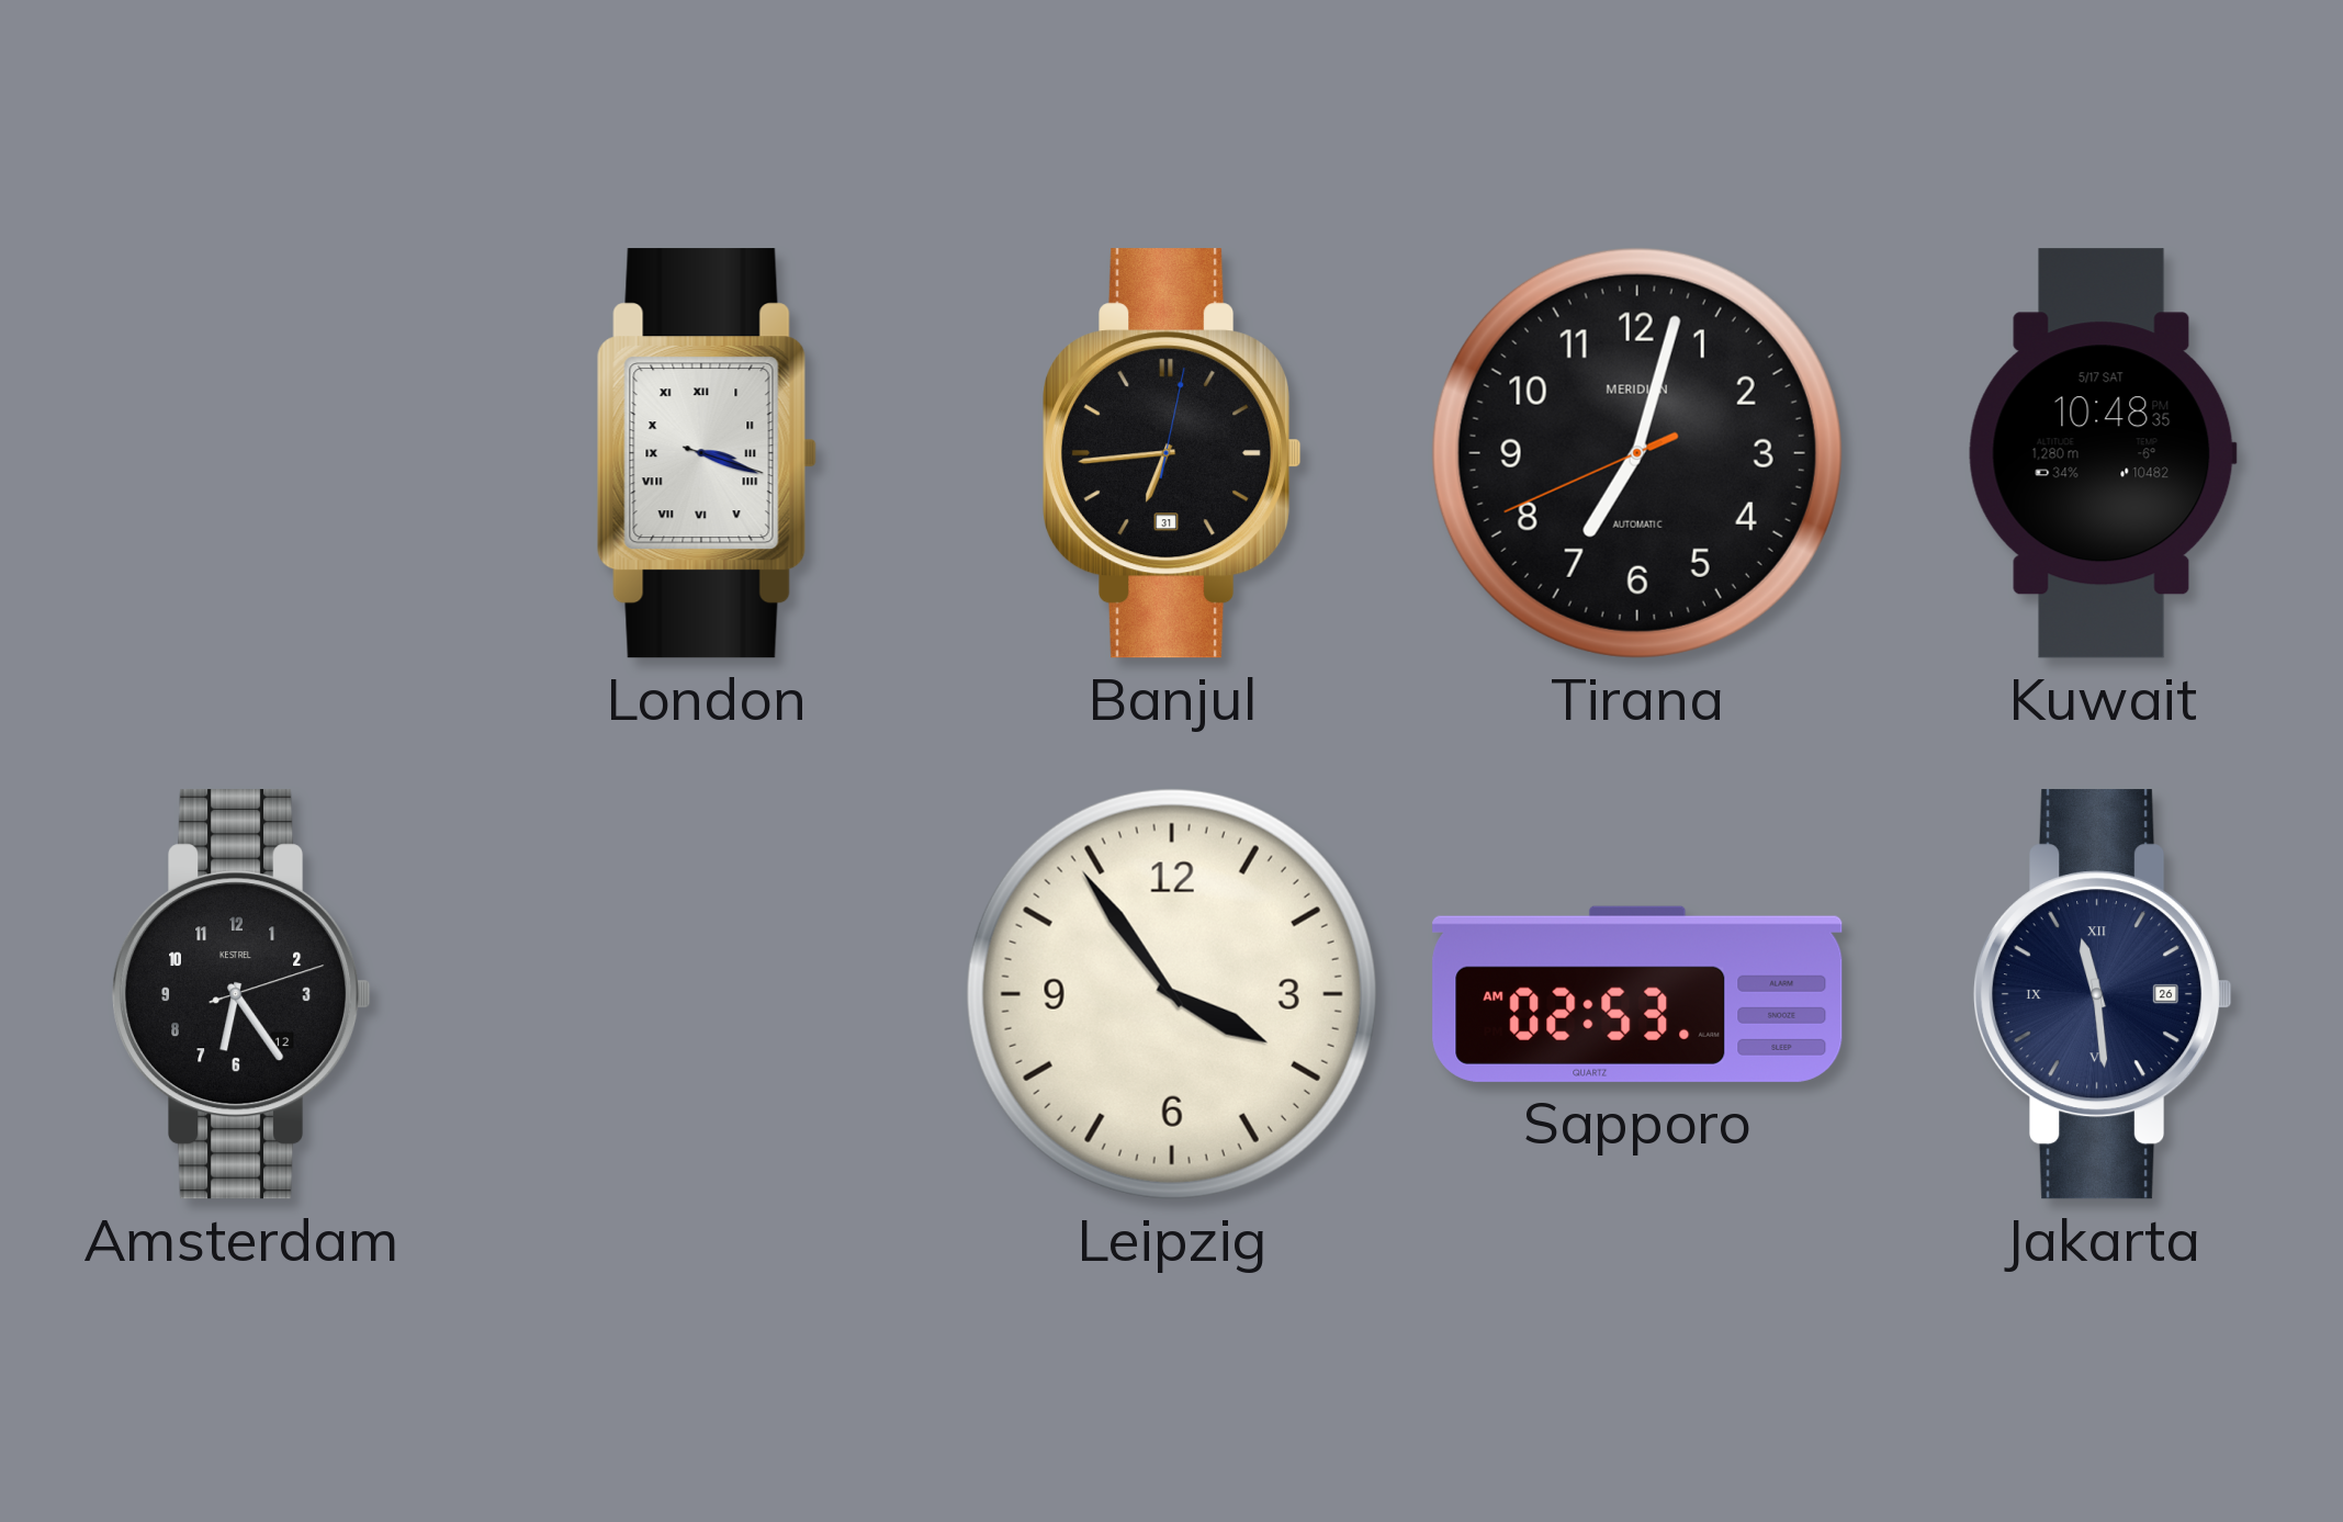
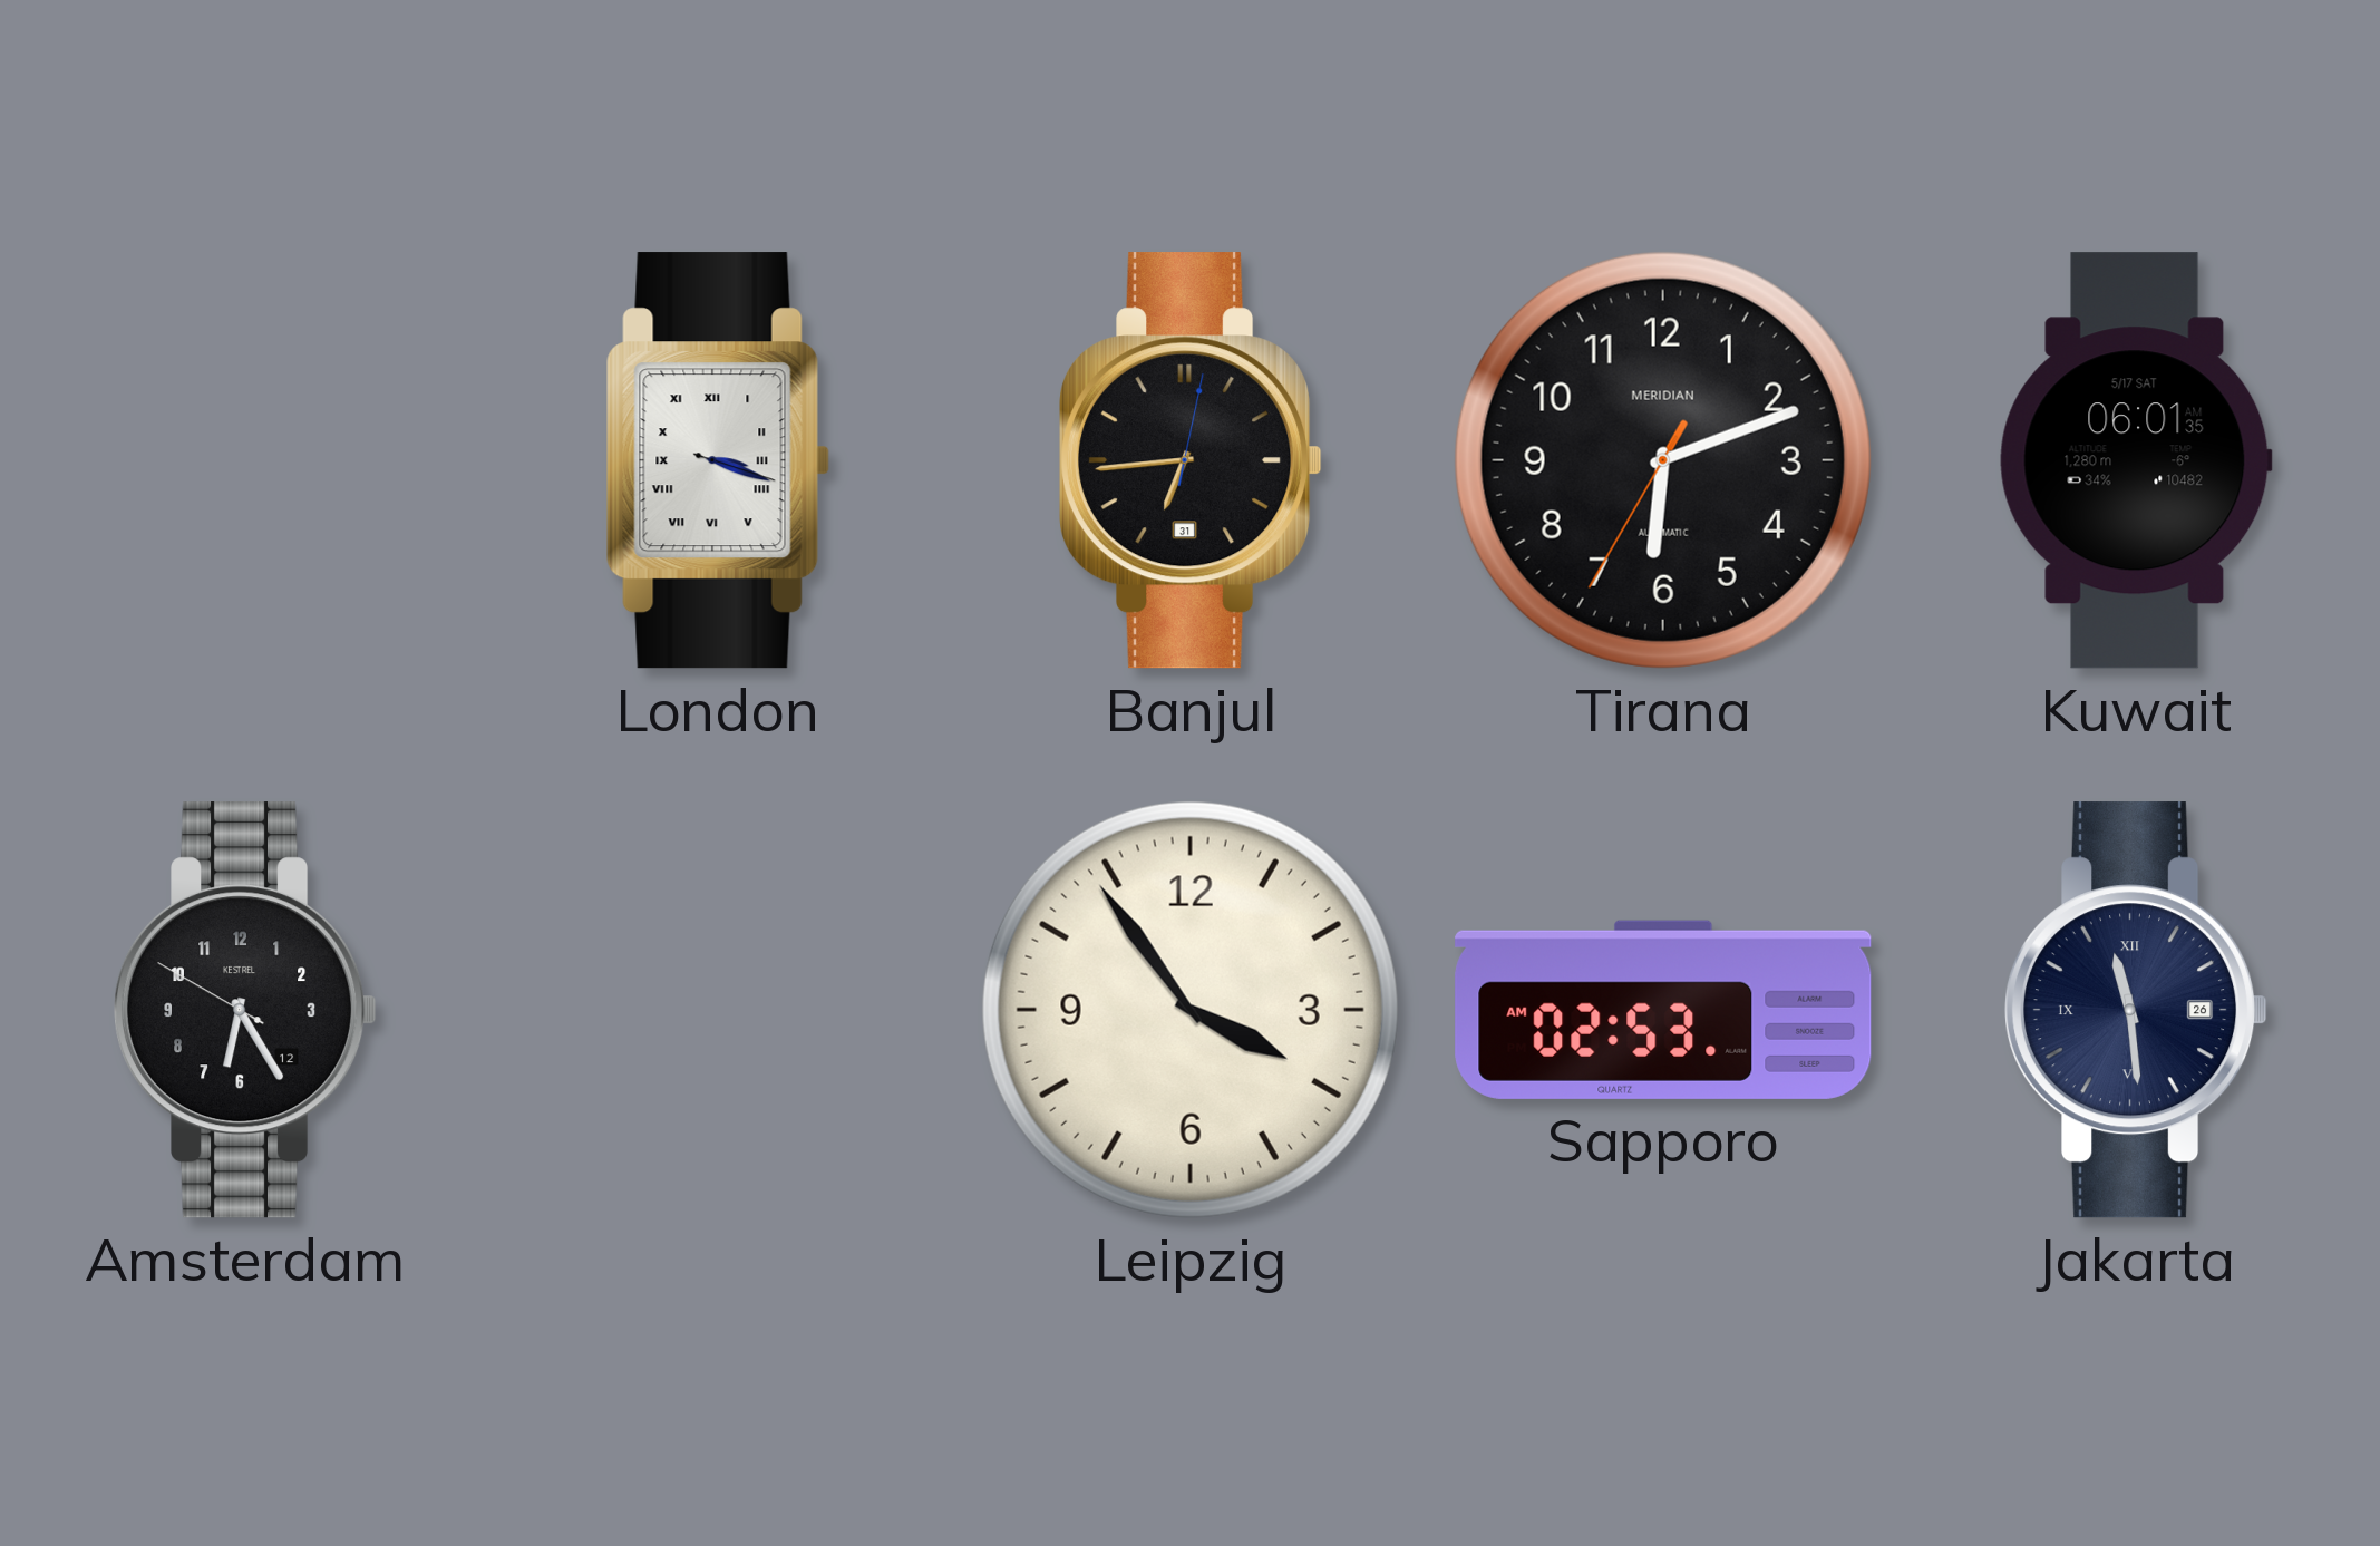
Tirana: 7:02 -> 6:11
Kuwait: 10:48 -> 06:01
Amsterdam: 6:24:12 -> 6:24:50
